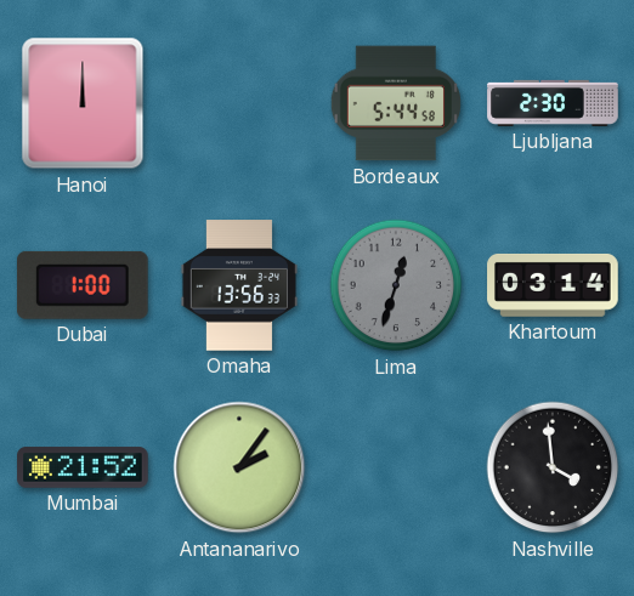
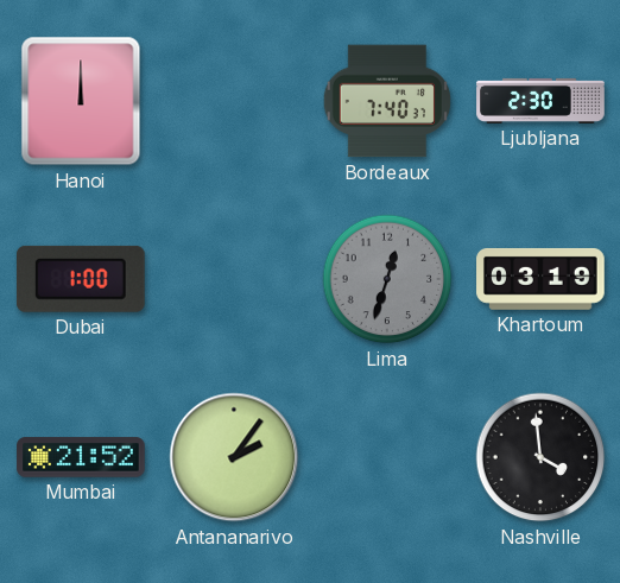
Bordeaux: 5:44 -> 7:40
Omaha: 13:56 -> none
Khartoum: 03:14 -> 03:19
